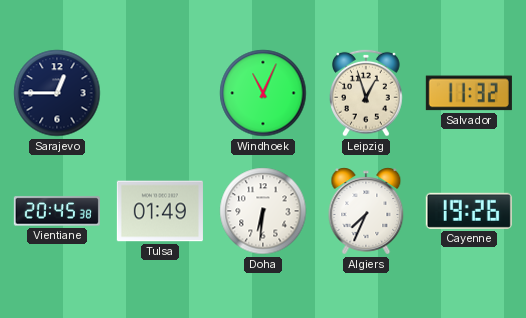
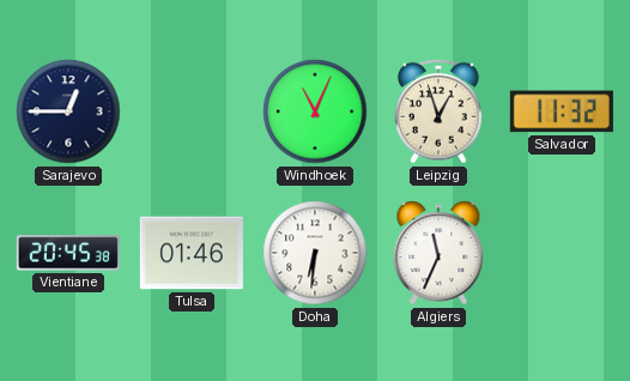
Tulsa: 01:49 -> 01:46
Algiers: 7:34 -> 11:34
Cayenne: 19:26 -> none
